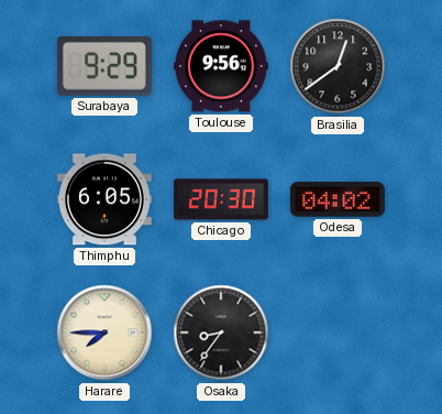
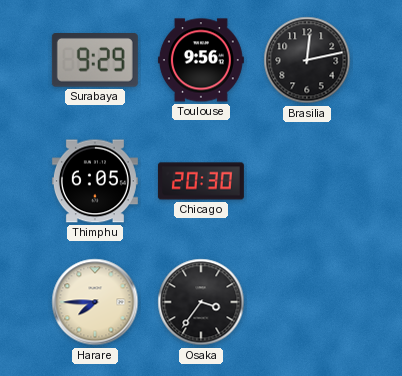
Brasilia: 12:39 -> 12:13
Odesa: 04:02 -> none
Osaka: 8:36 -> 3:36
